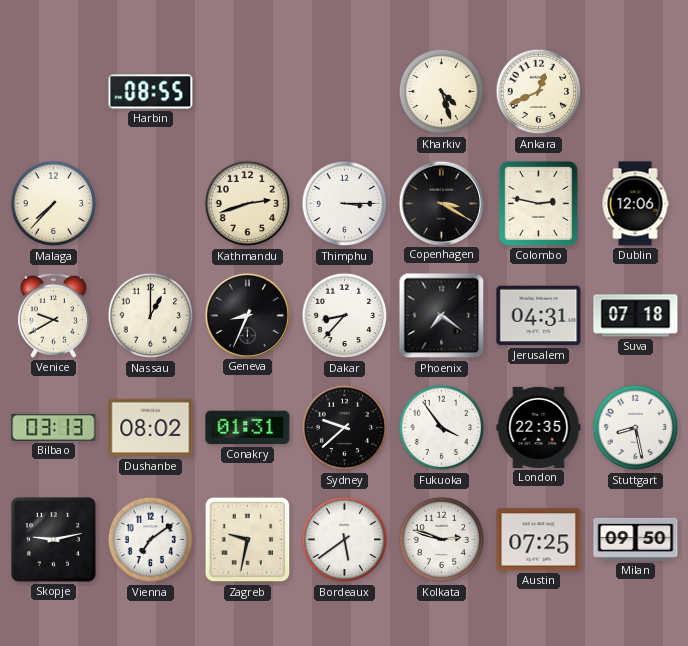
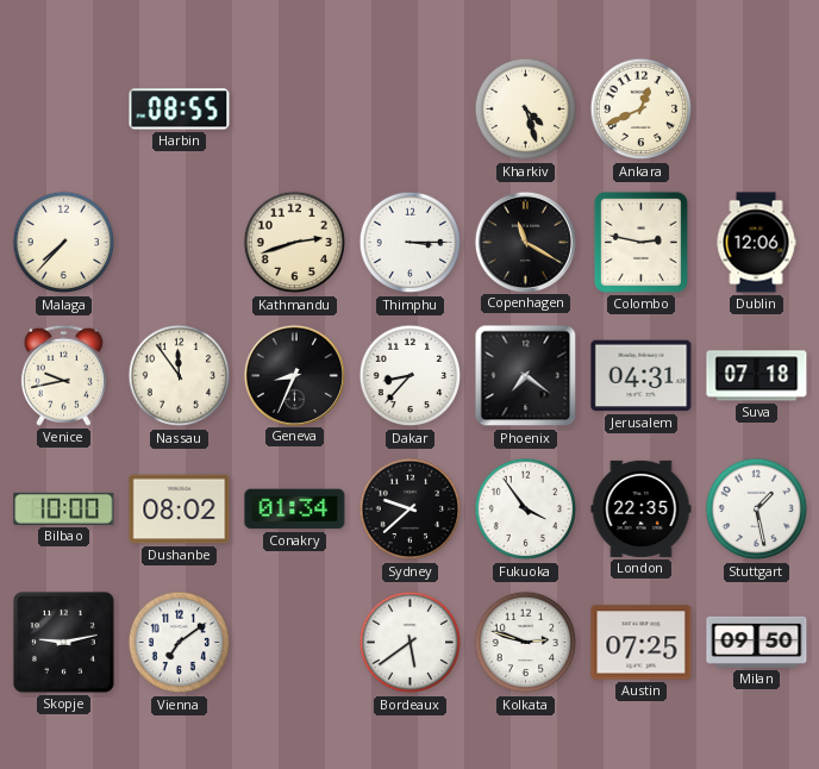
Copenhagen: 3:20 -> 11:20
Venice: 9:40 -> 9:43
Nassau: 1:00 -> 11:54
Bilbao: 03:13 -> 10:00
Conakry: 01:31 -> 01:34
Stuttgart: 8:28 -> 1:28
Zagreb: 9:32 -> none
